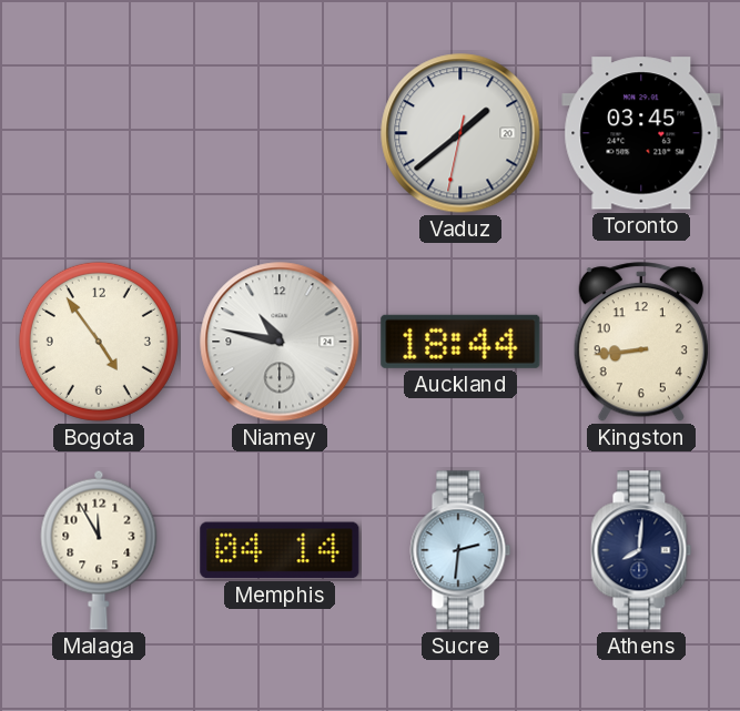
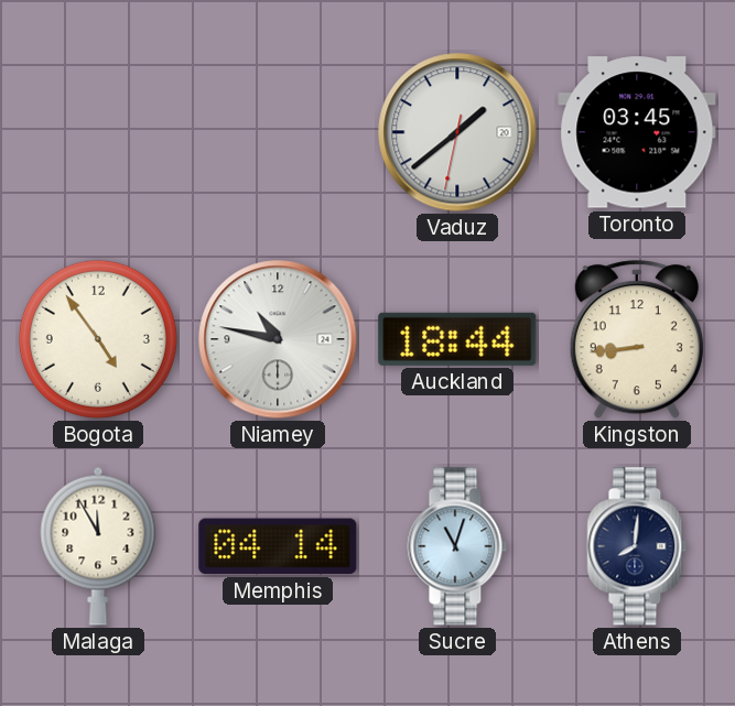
Sucre: 2:31 -> 11:03
